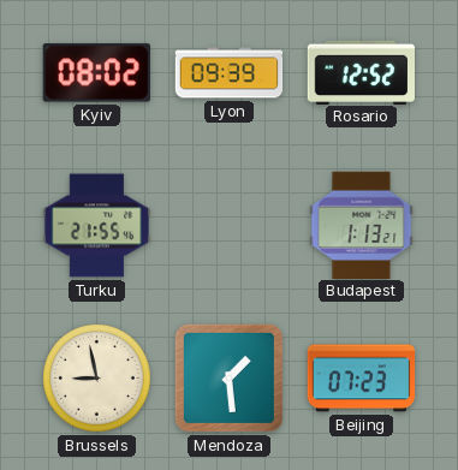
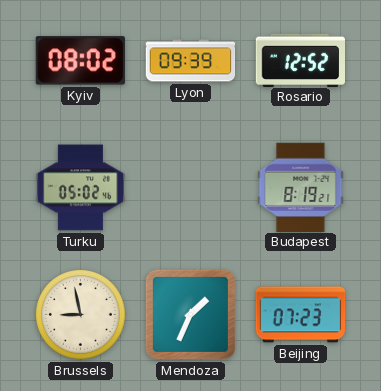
Turku: 21:55 -> 05:02
Budapest: 1:13 -> 8:19
Mendoza: 1:29 -> 1:34
